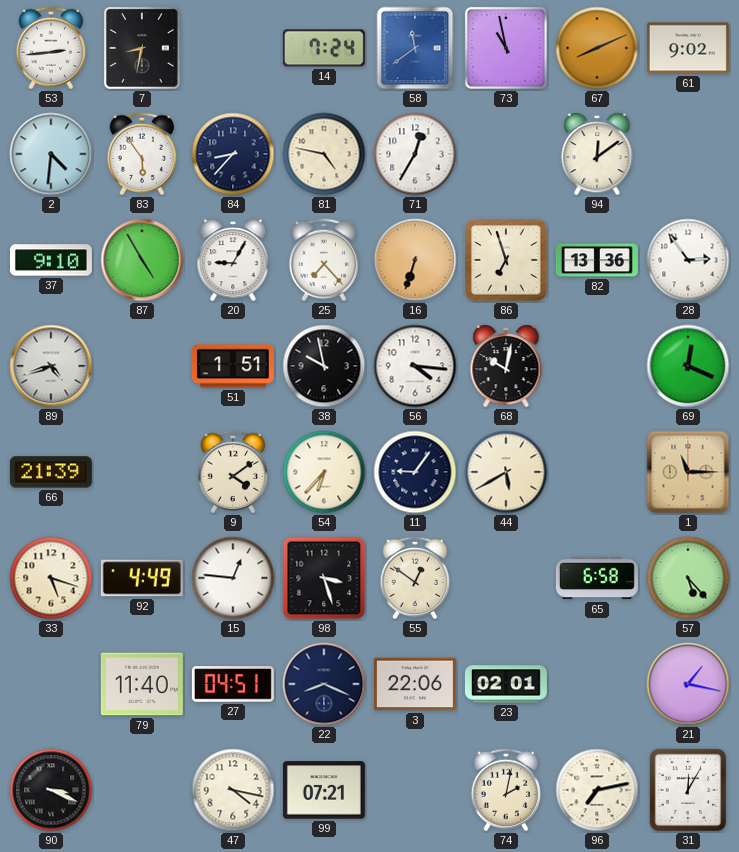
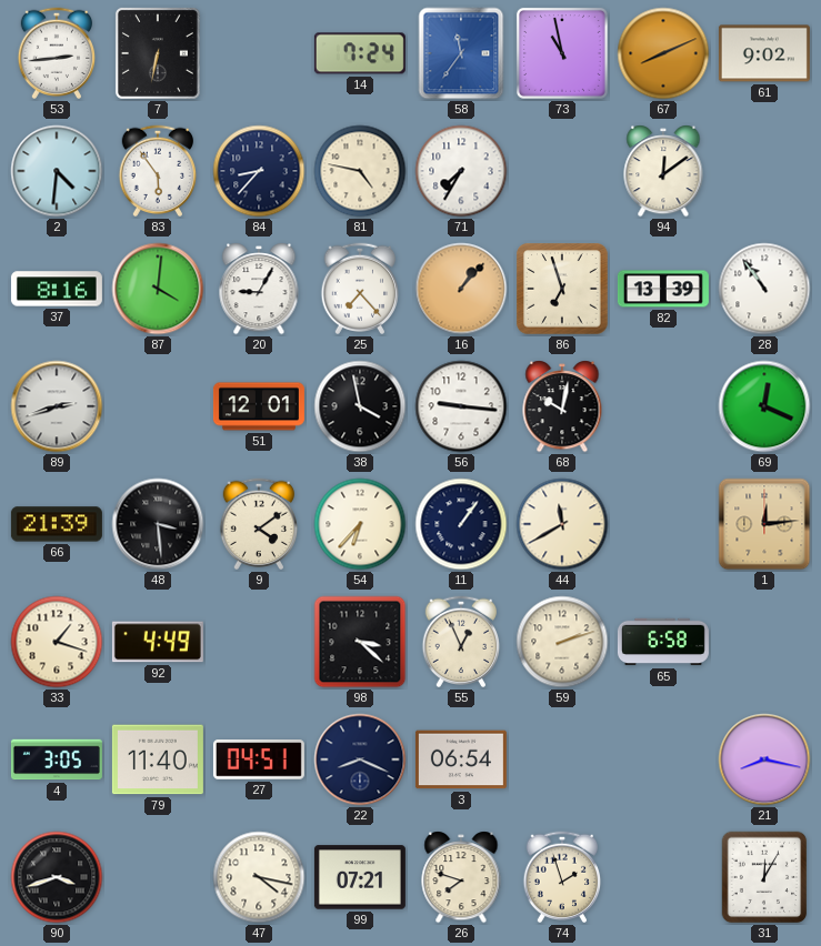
7: 8:32 -> 6:32
58: 11:39 -> 11:36
71: 12:35 -> 7:35
37: 9:10 -> 8:16
87: 4:55 -> 4:01
16: 6:33 -> 1:07
82: 13:36 -> 13:39
28: 2:54 -> 10:54
89: 4:42 -> 2:42
51: 1:51 -> 12:01
38: 9:58 -> 3:58
56: 4:16 -> 9:16
48: none -> 3:29
11: 9:06 -> 1:06
44: 5:40 -> 11:40
1: 11:15 -> 12:14
33: 5:18 -> 1:18
15: 12:46 -> none
98: 3:27 -> 3:22
55: 12:51 -> 12:56
59: none -> 2:12
57: 5:23 -> none
4: none -> 3:05
3: 22:06 -> 06:54
23: 02:01 -> none
21: 1:17 -> 8:17
90: 3:19 -> 3:42
26: none -> 7:48
74: 2:02 -> 1:57
96: 7:13 -> none
